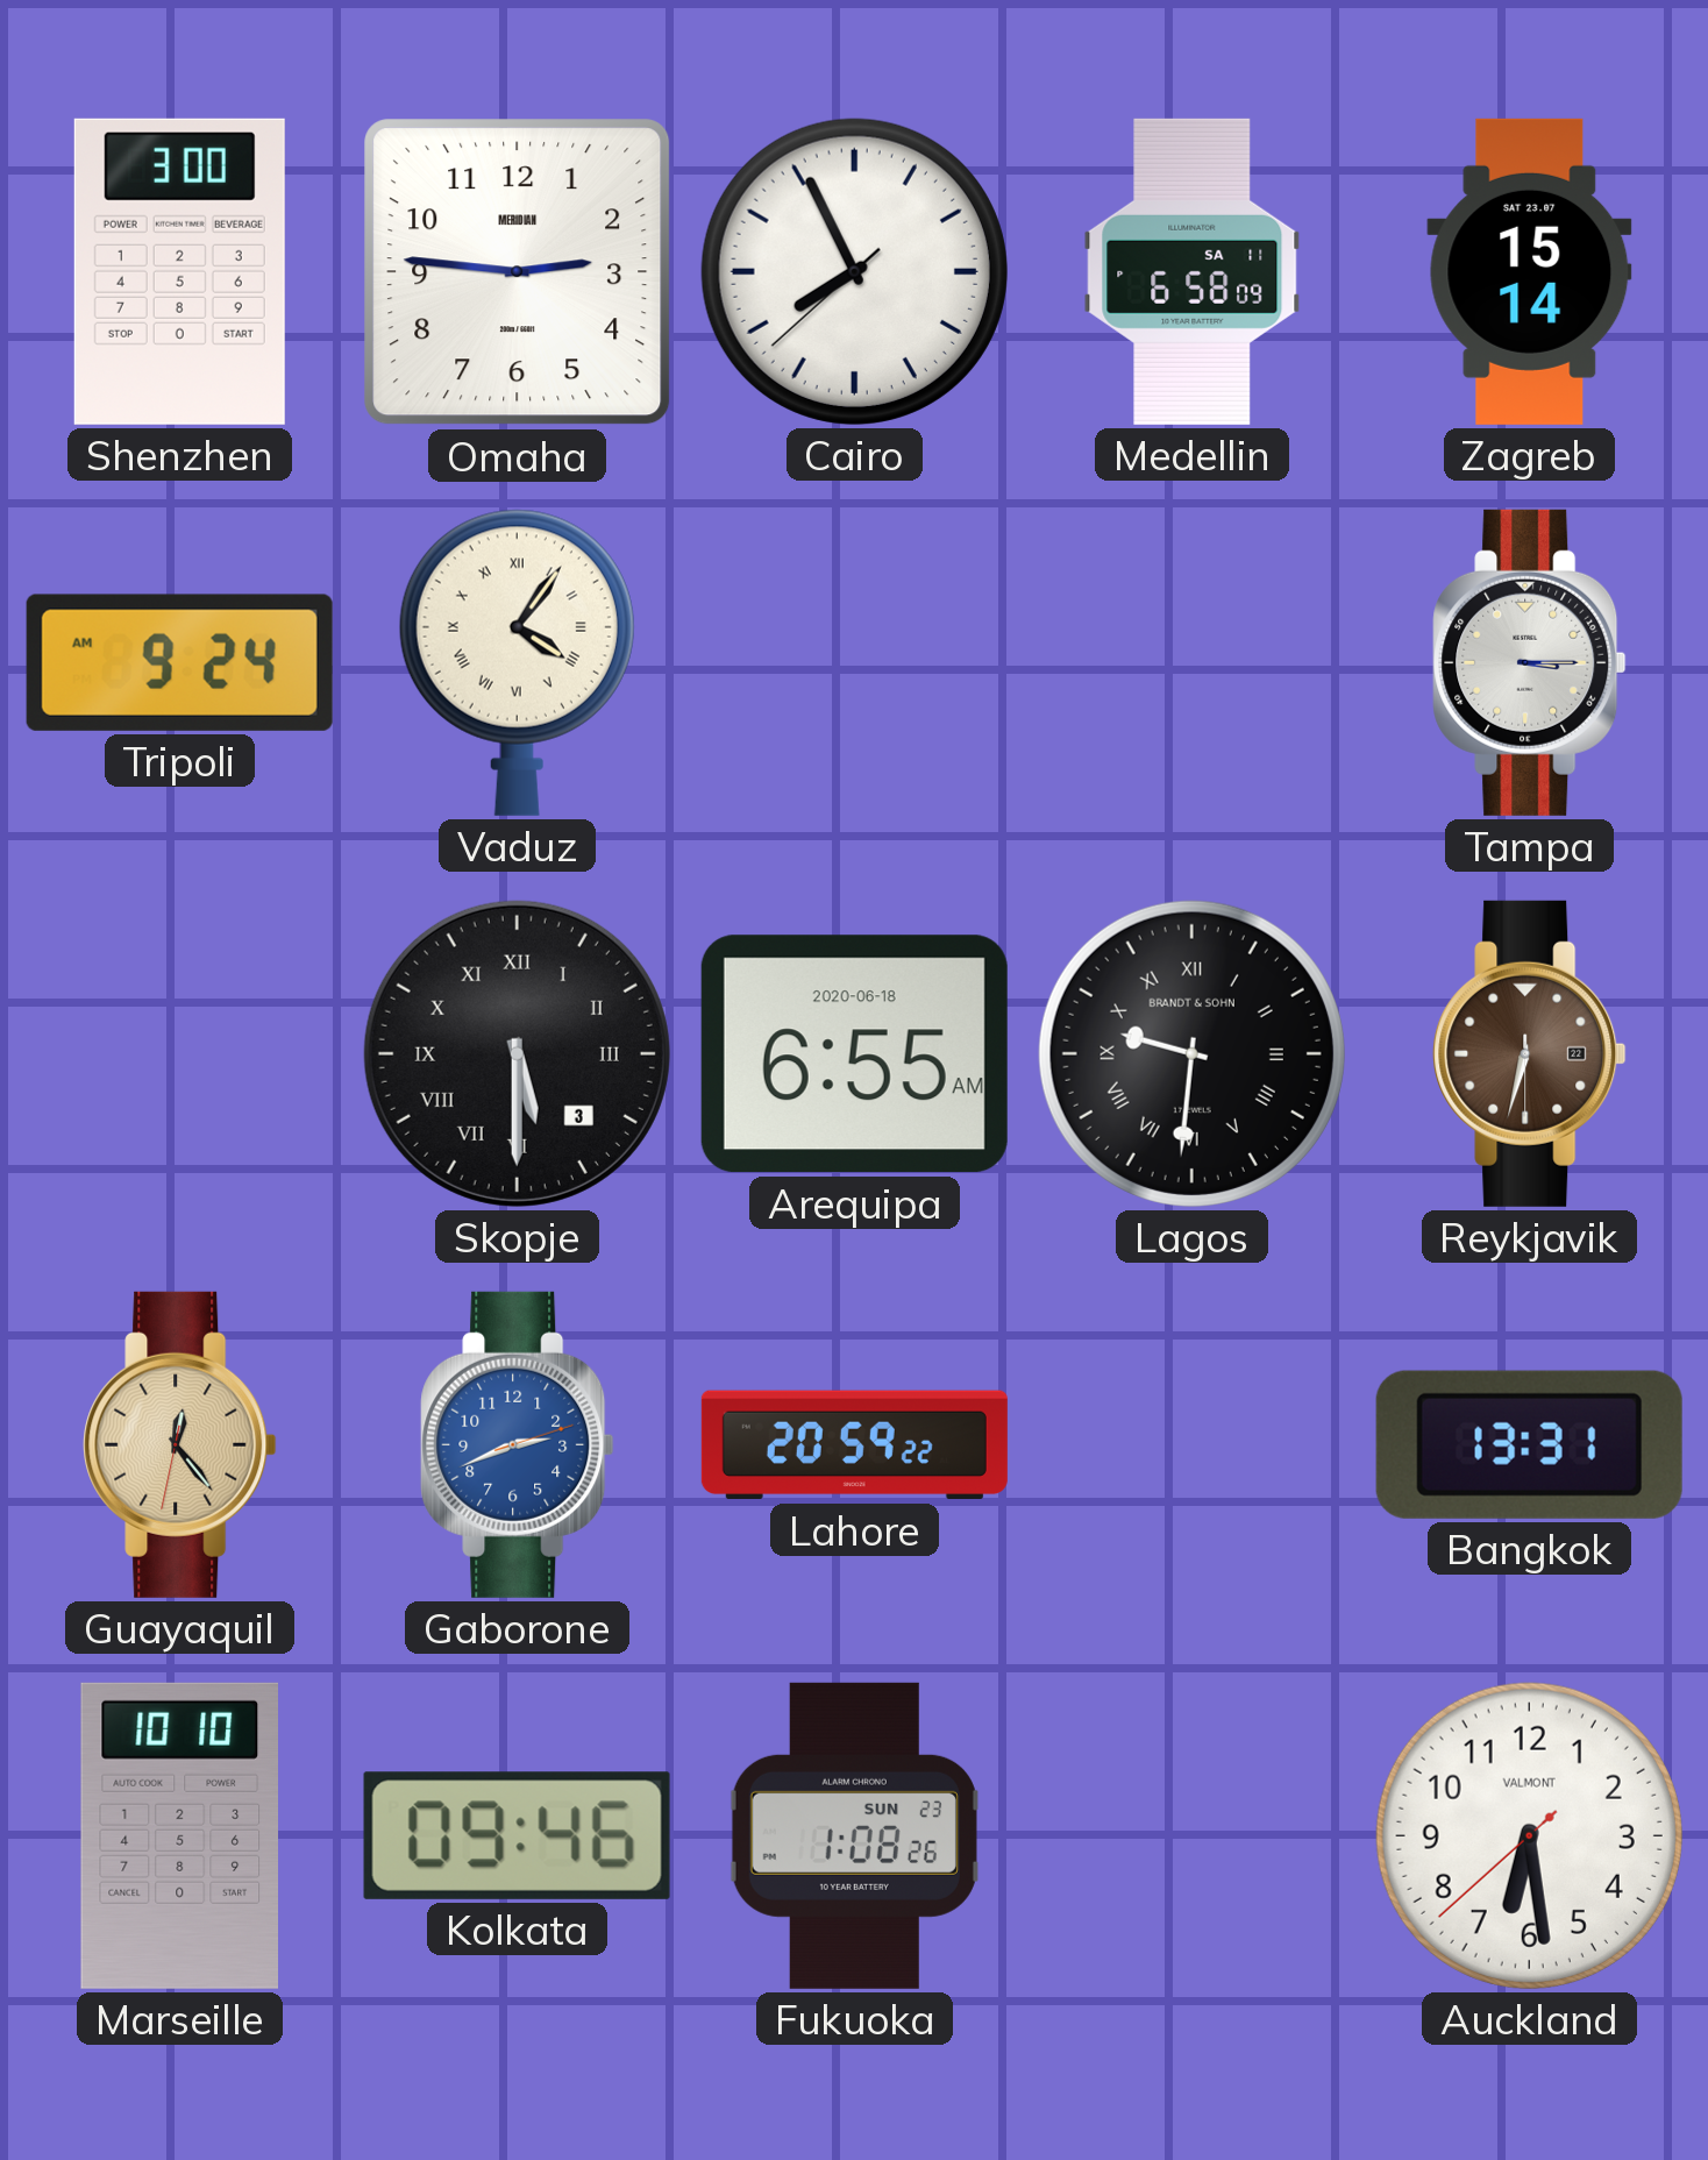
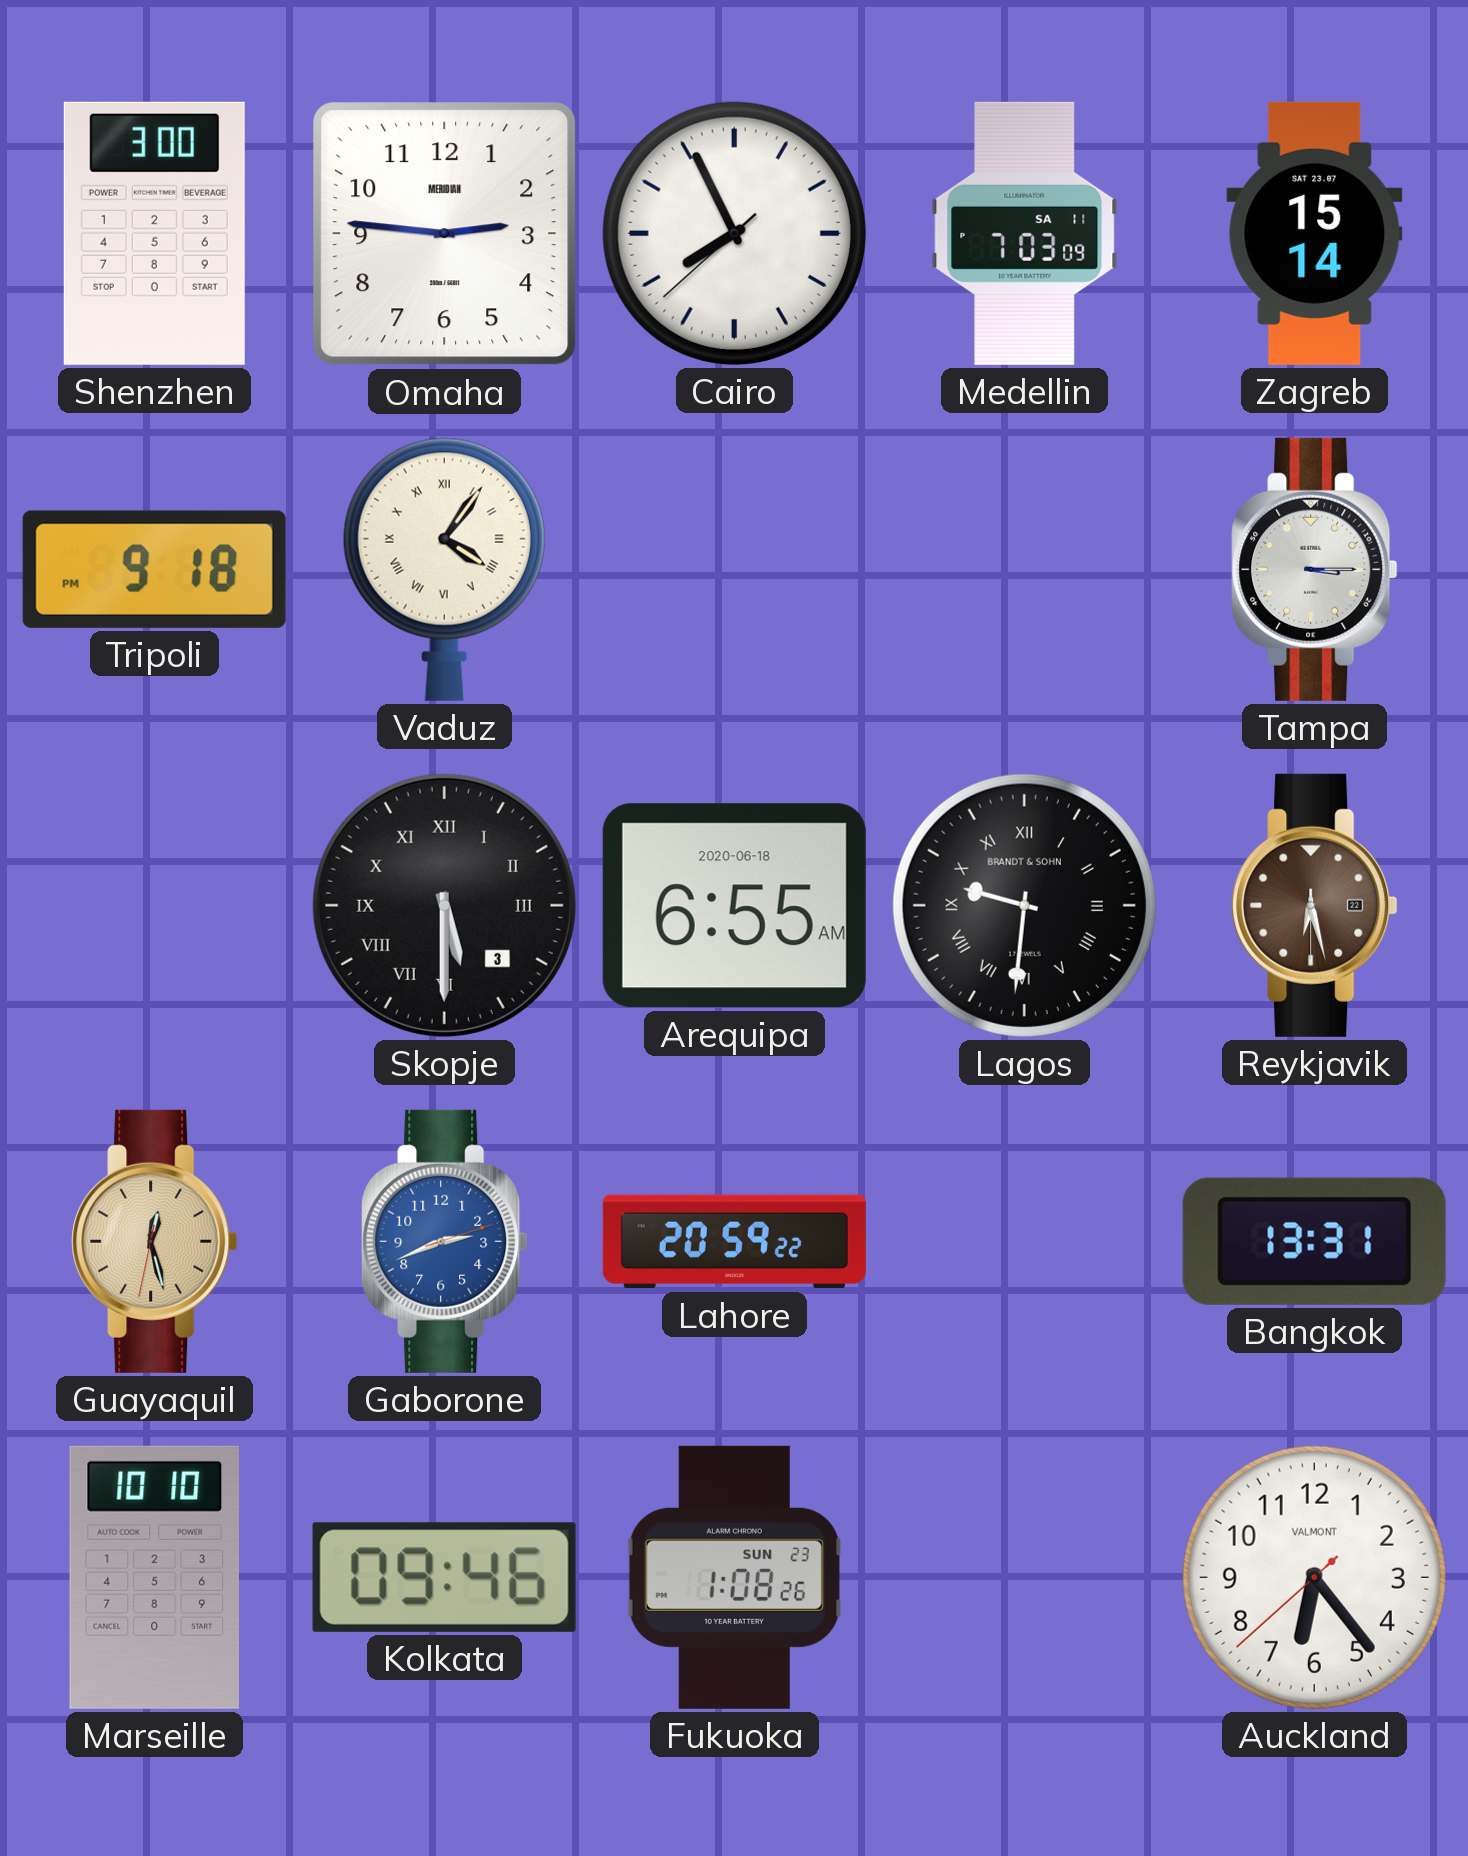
Medellin: 6:58 -> 7:03
Tripoli: 9:24 -> 9:18
Reykjavik: 6:32 -> 6:27
Guayaquil: 12:23 -> 12:27
Auckland: 6:28 -> 6:23
